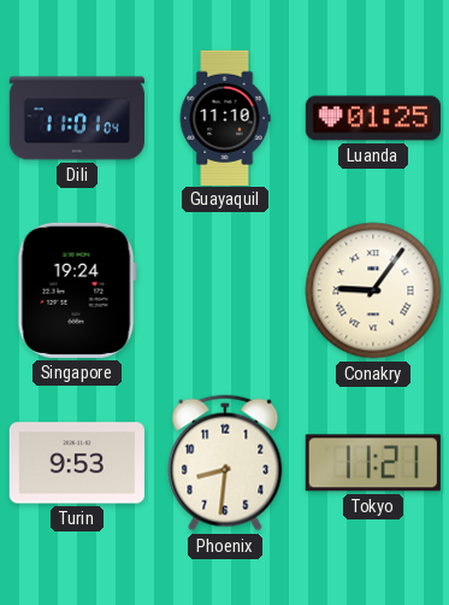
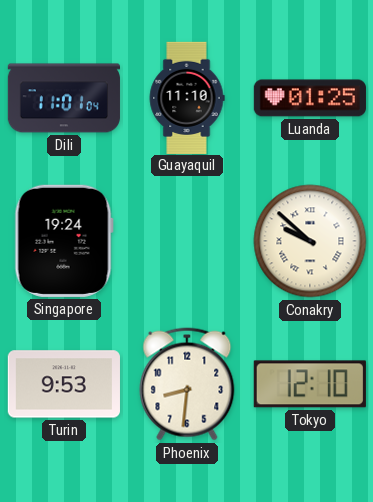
Conakry: 9:06 -> 9:52
Tokyo: 11:21 -> 12:10
